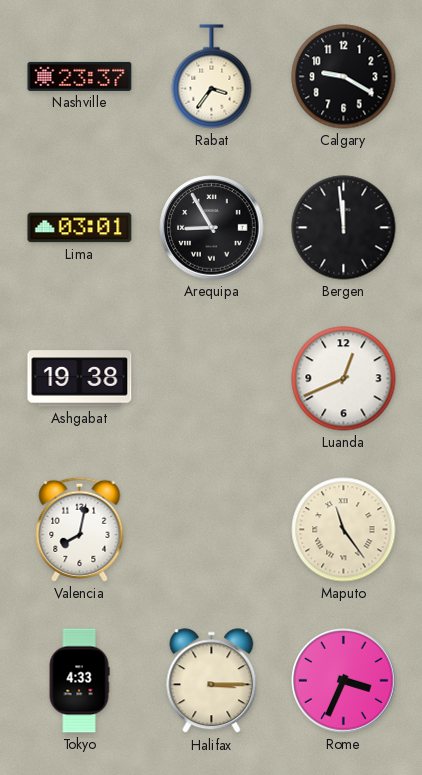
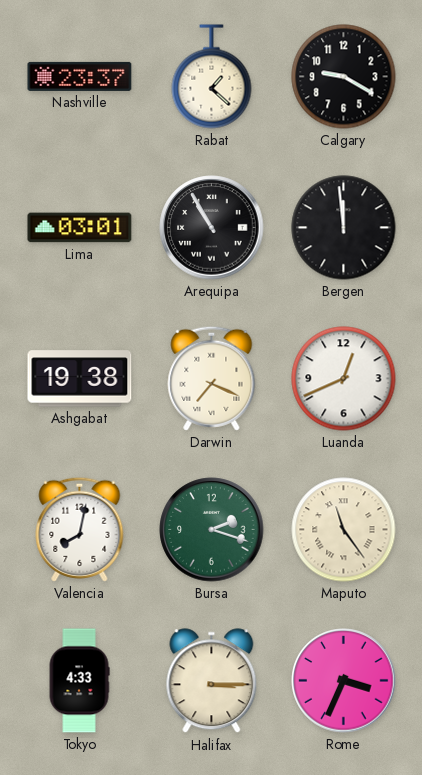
Rabat: 3:36 -> 1:22
Arequipa: 8:55 -> 10:55
Darwin: none -> 7:19
Bursa: none -> 2:18
